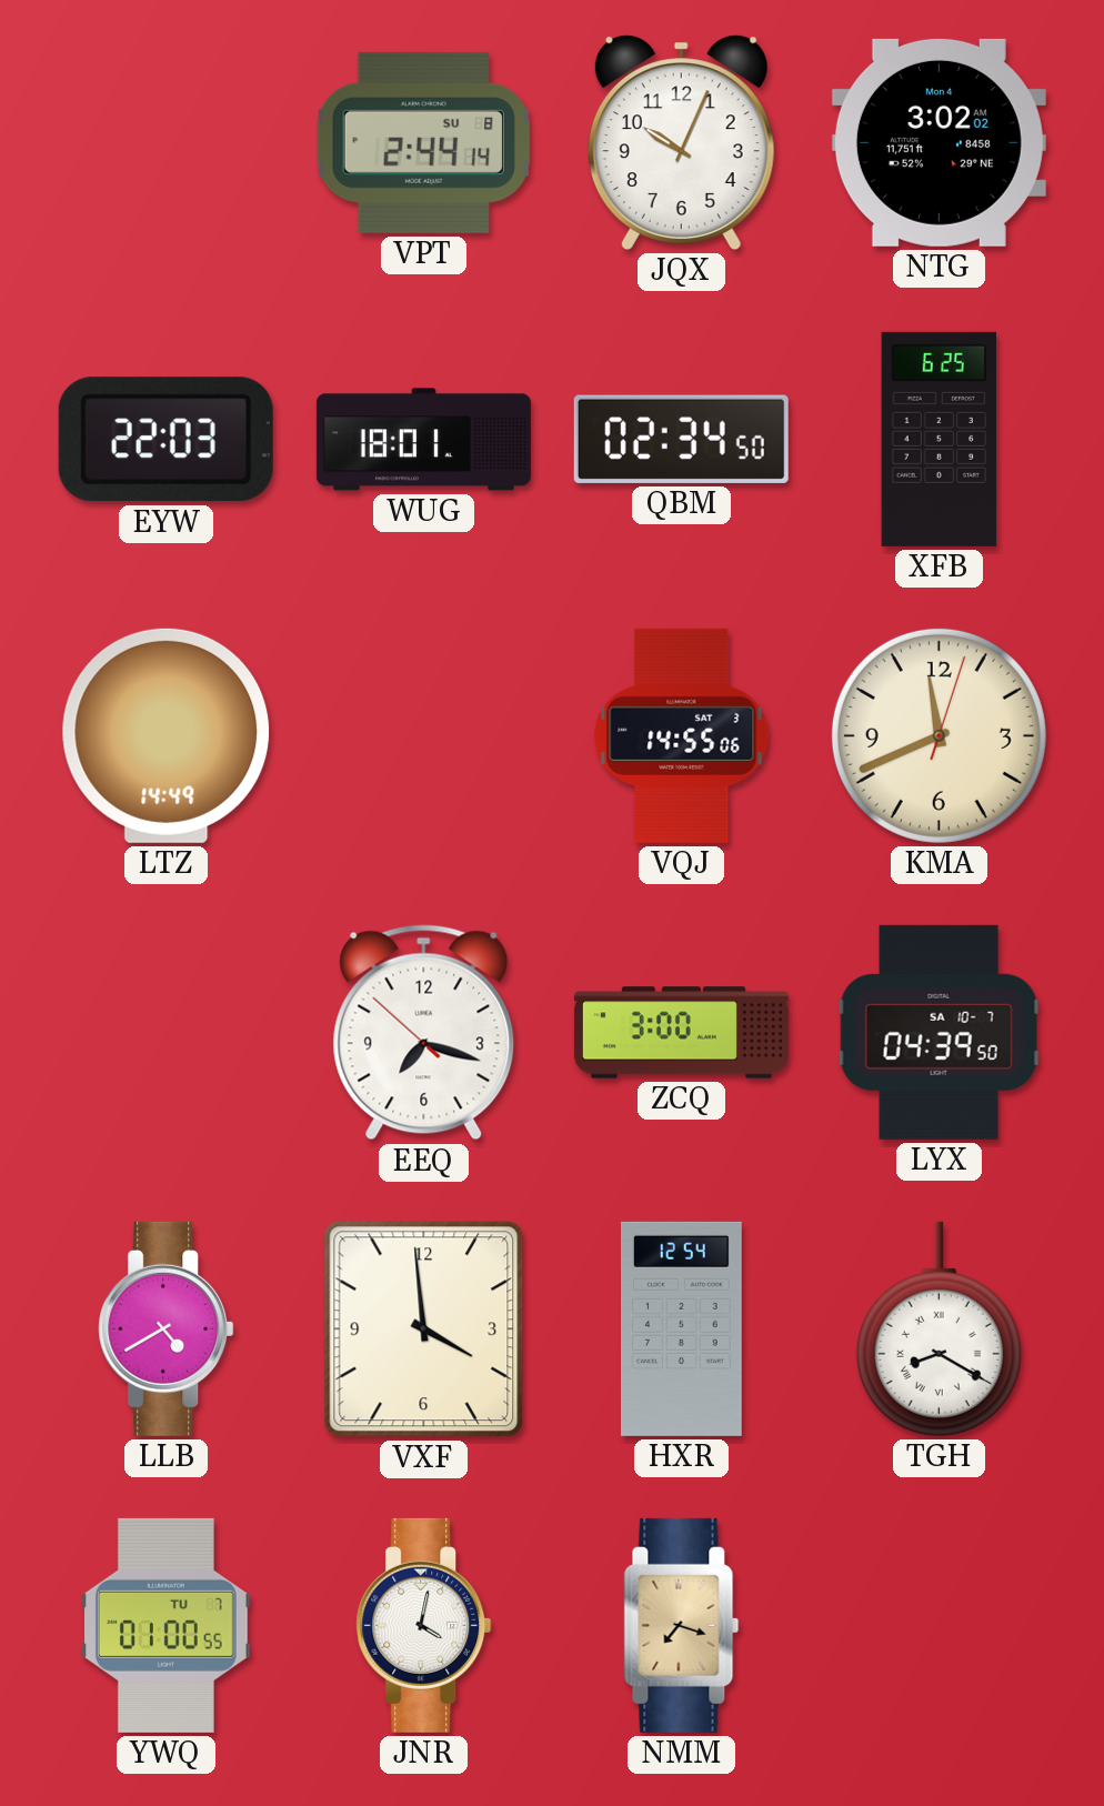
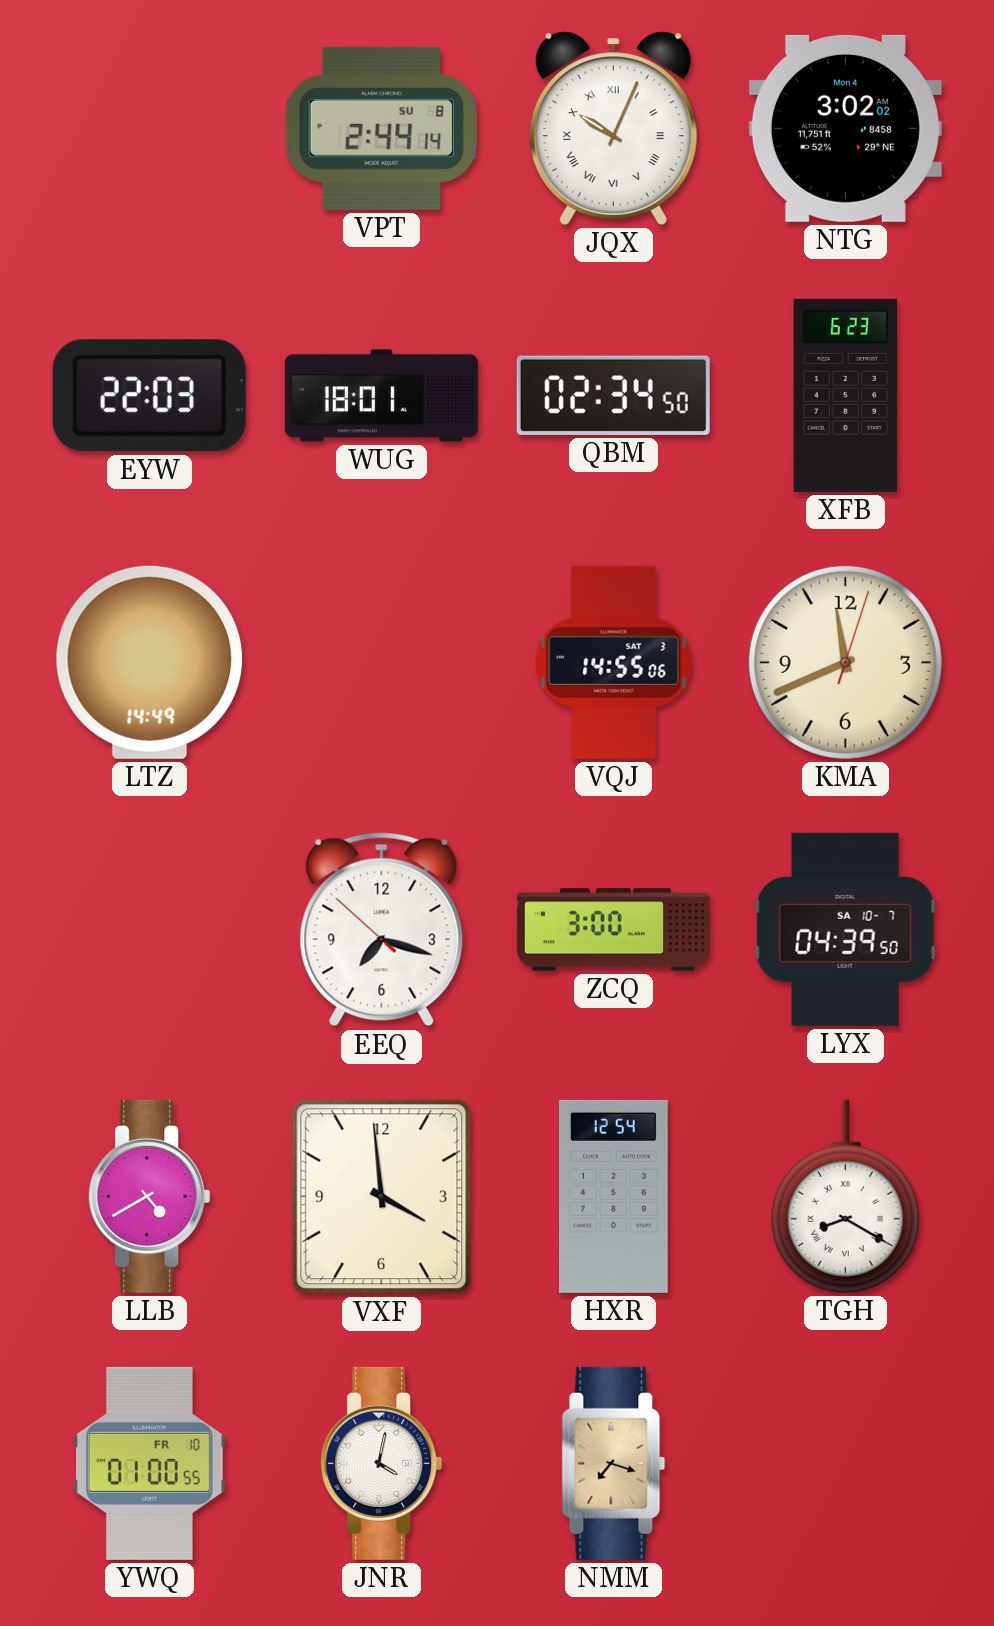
JQX numerals: Arabic -> Roman
XFB: 6:25 -> 6:23
YWQ date: TU 7 -> FR 10
